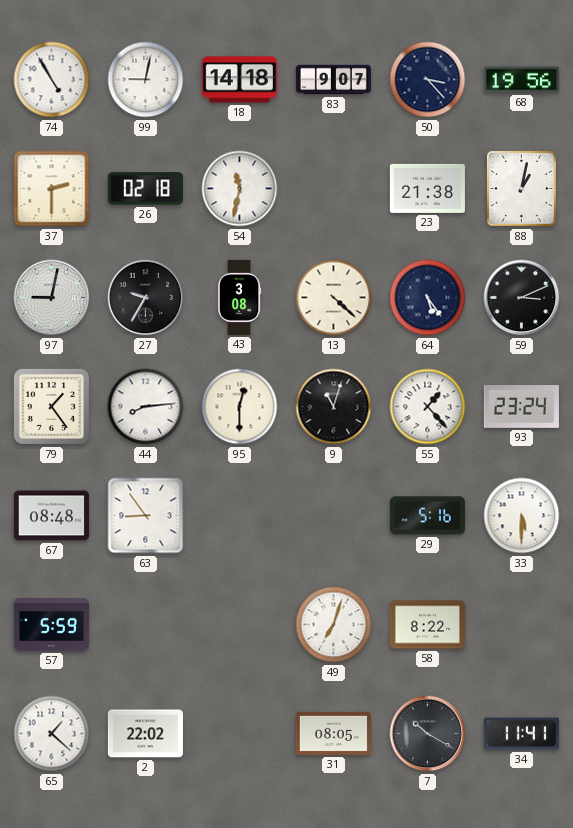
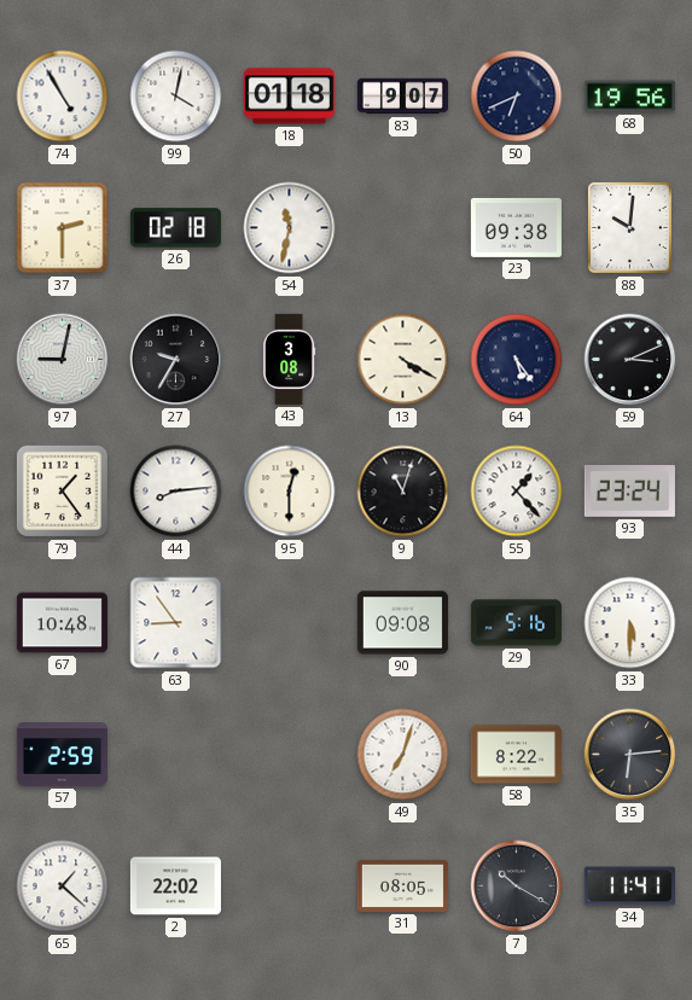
99: 9:02 -> 4:02
18: 14:18 -> 01:18
50: 3:23 -> 6:41
23: 21:38 -> 09:38
88: 1:02 -> 10:01
13: 4:22 -> 4:20
67: 08:48 -> 10:48
90: none -> 09:08
57: 5:59 -> 2:59
35: none -> 6:14
